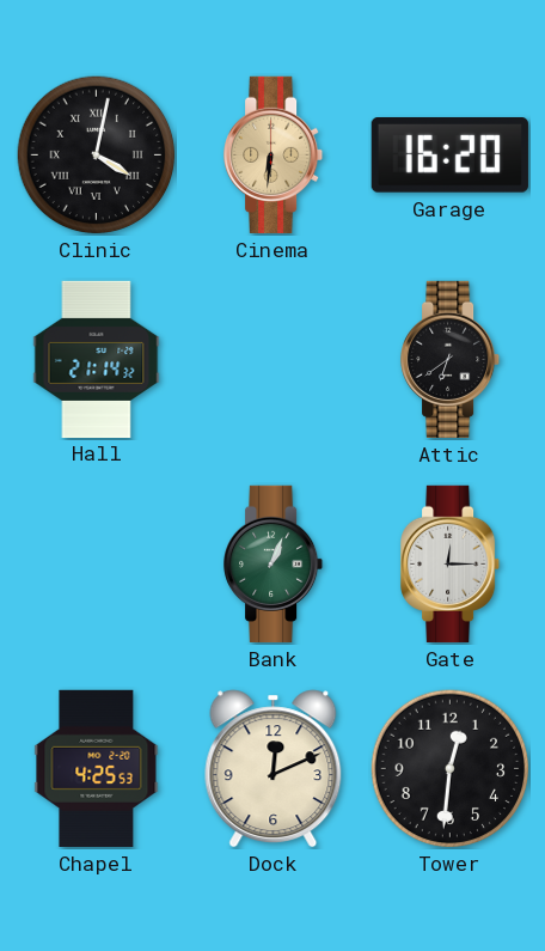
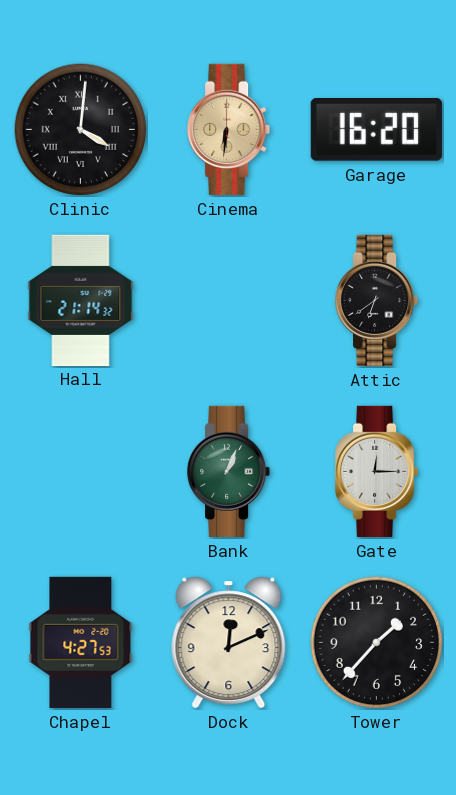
Clinic: 4:02 -> 4:01
Chapel: 4:25 -> 4:27
Tower: 12:31 -> 1:37
